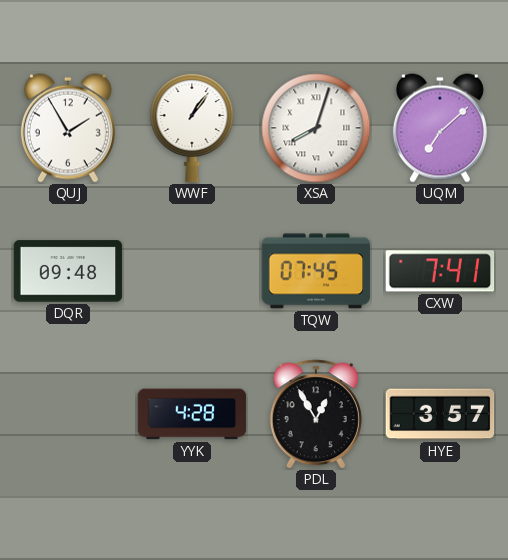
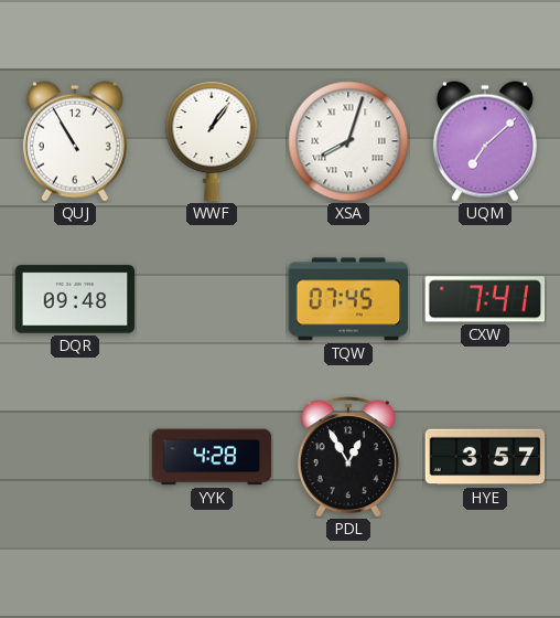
QUJ: 1:55 -> 10:55
